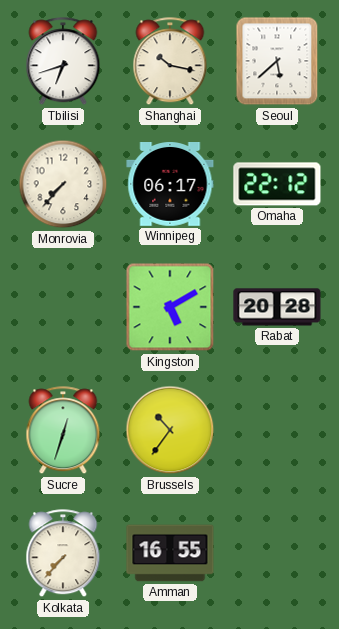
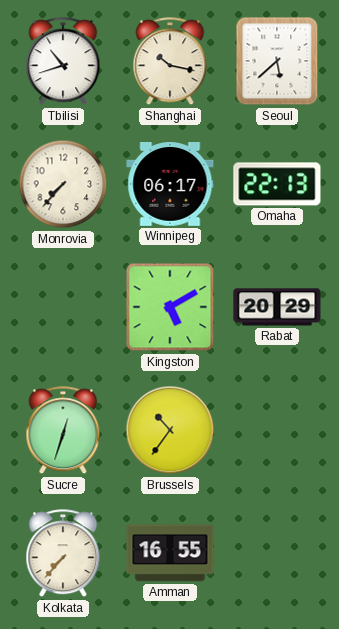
Tbilisi: 6:42 -> 10:42
Omaha: 22:12 -> 22:13
Rabat: 20:28 -> 20:29
